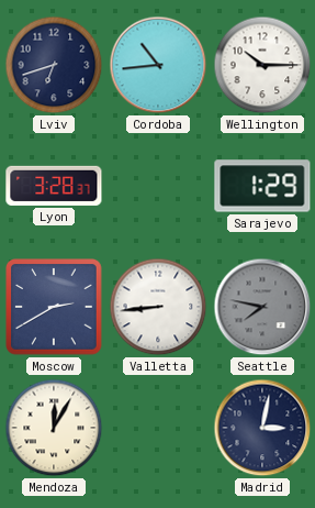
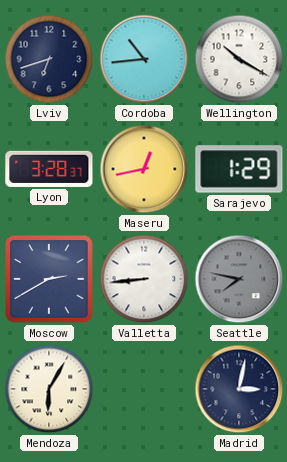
Wellington: 10:15 -> 10:20
Maseru: none -> 12:43
Mendoza: 12:05 -> 6:05
